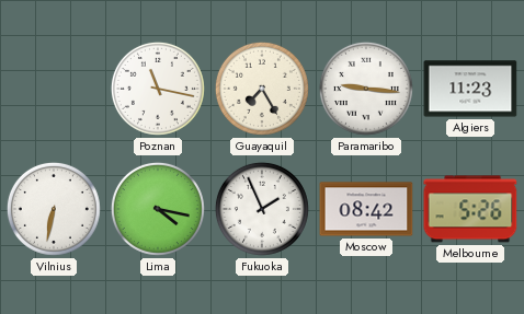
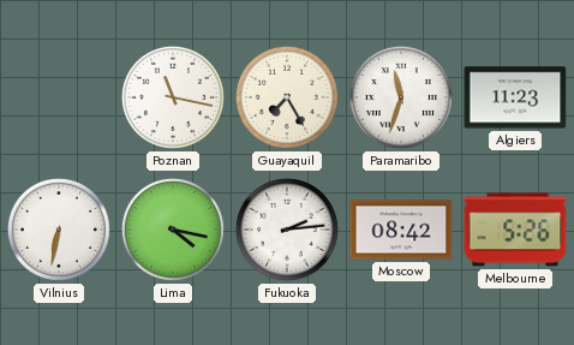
Paramaribo: 9:16 -> 11:33
Fukuoka: 1:56 -> 2:14
